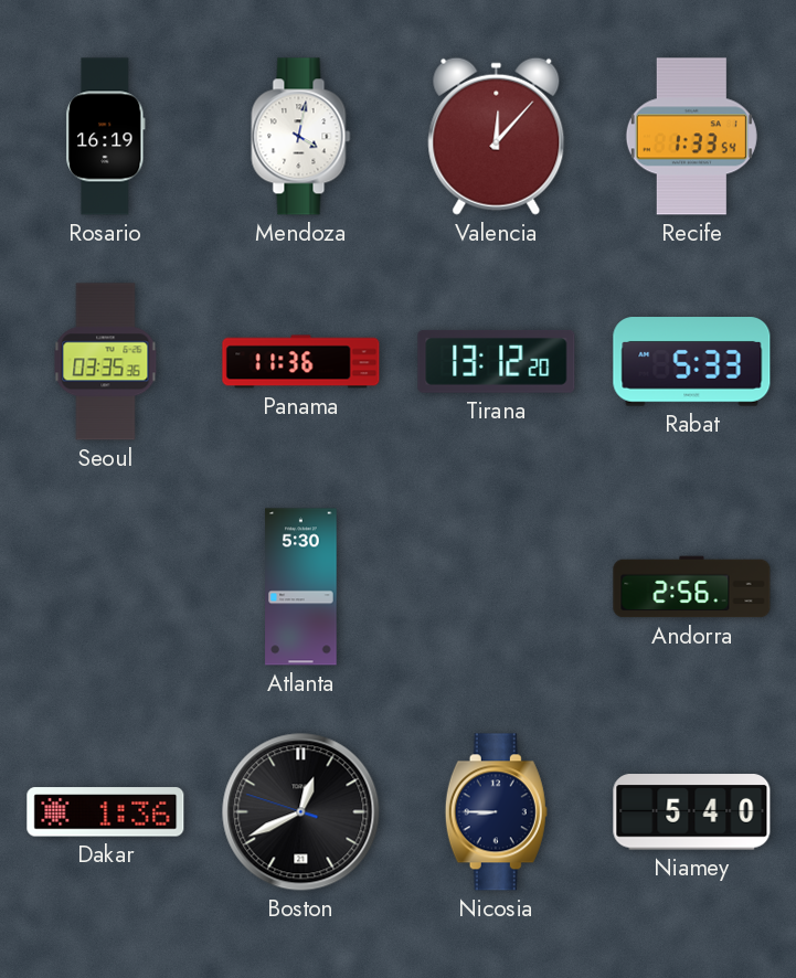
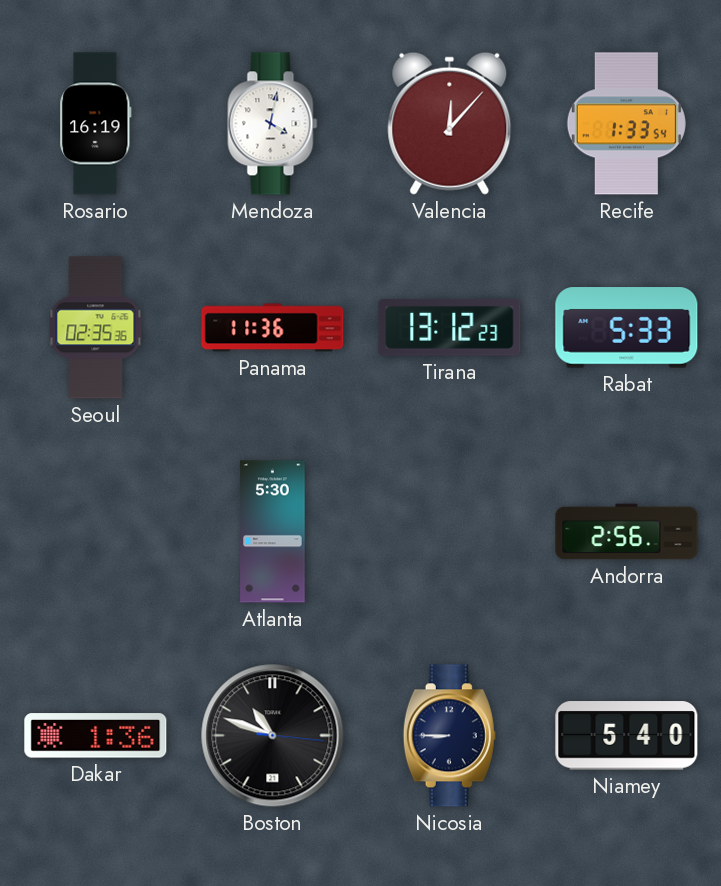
Seoul: 03:35 -> 02:35
Tirana: 13:12:20 -> 13:12:23
Boston: 12:40 -> 10:48
